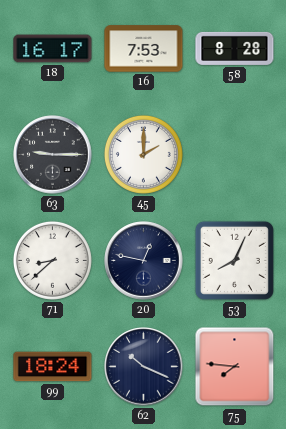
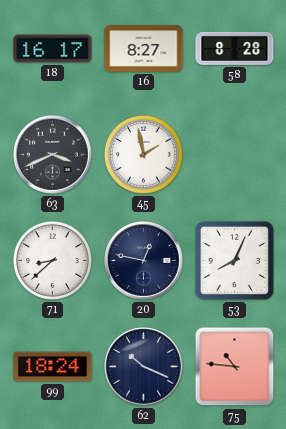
16: 7:53 -> 8:27
63: 9:15 -> 3:41
45: 2:00 -> 1:58
75: 7:46 -> 10:46
